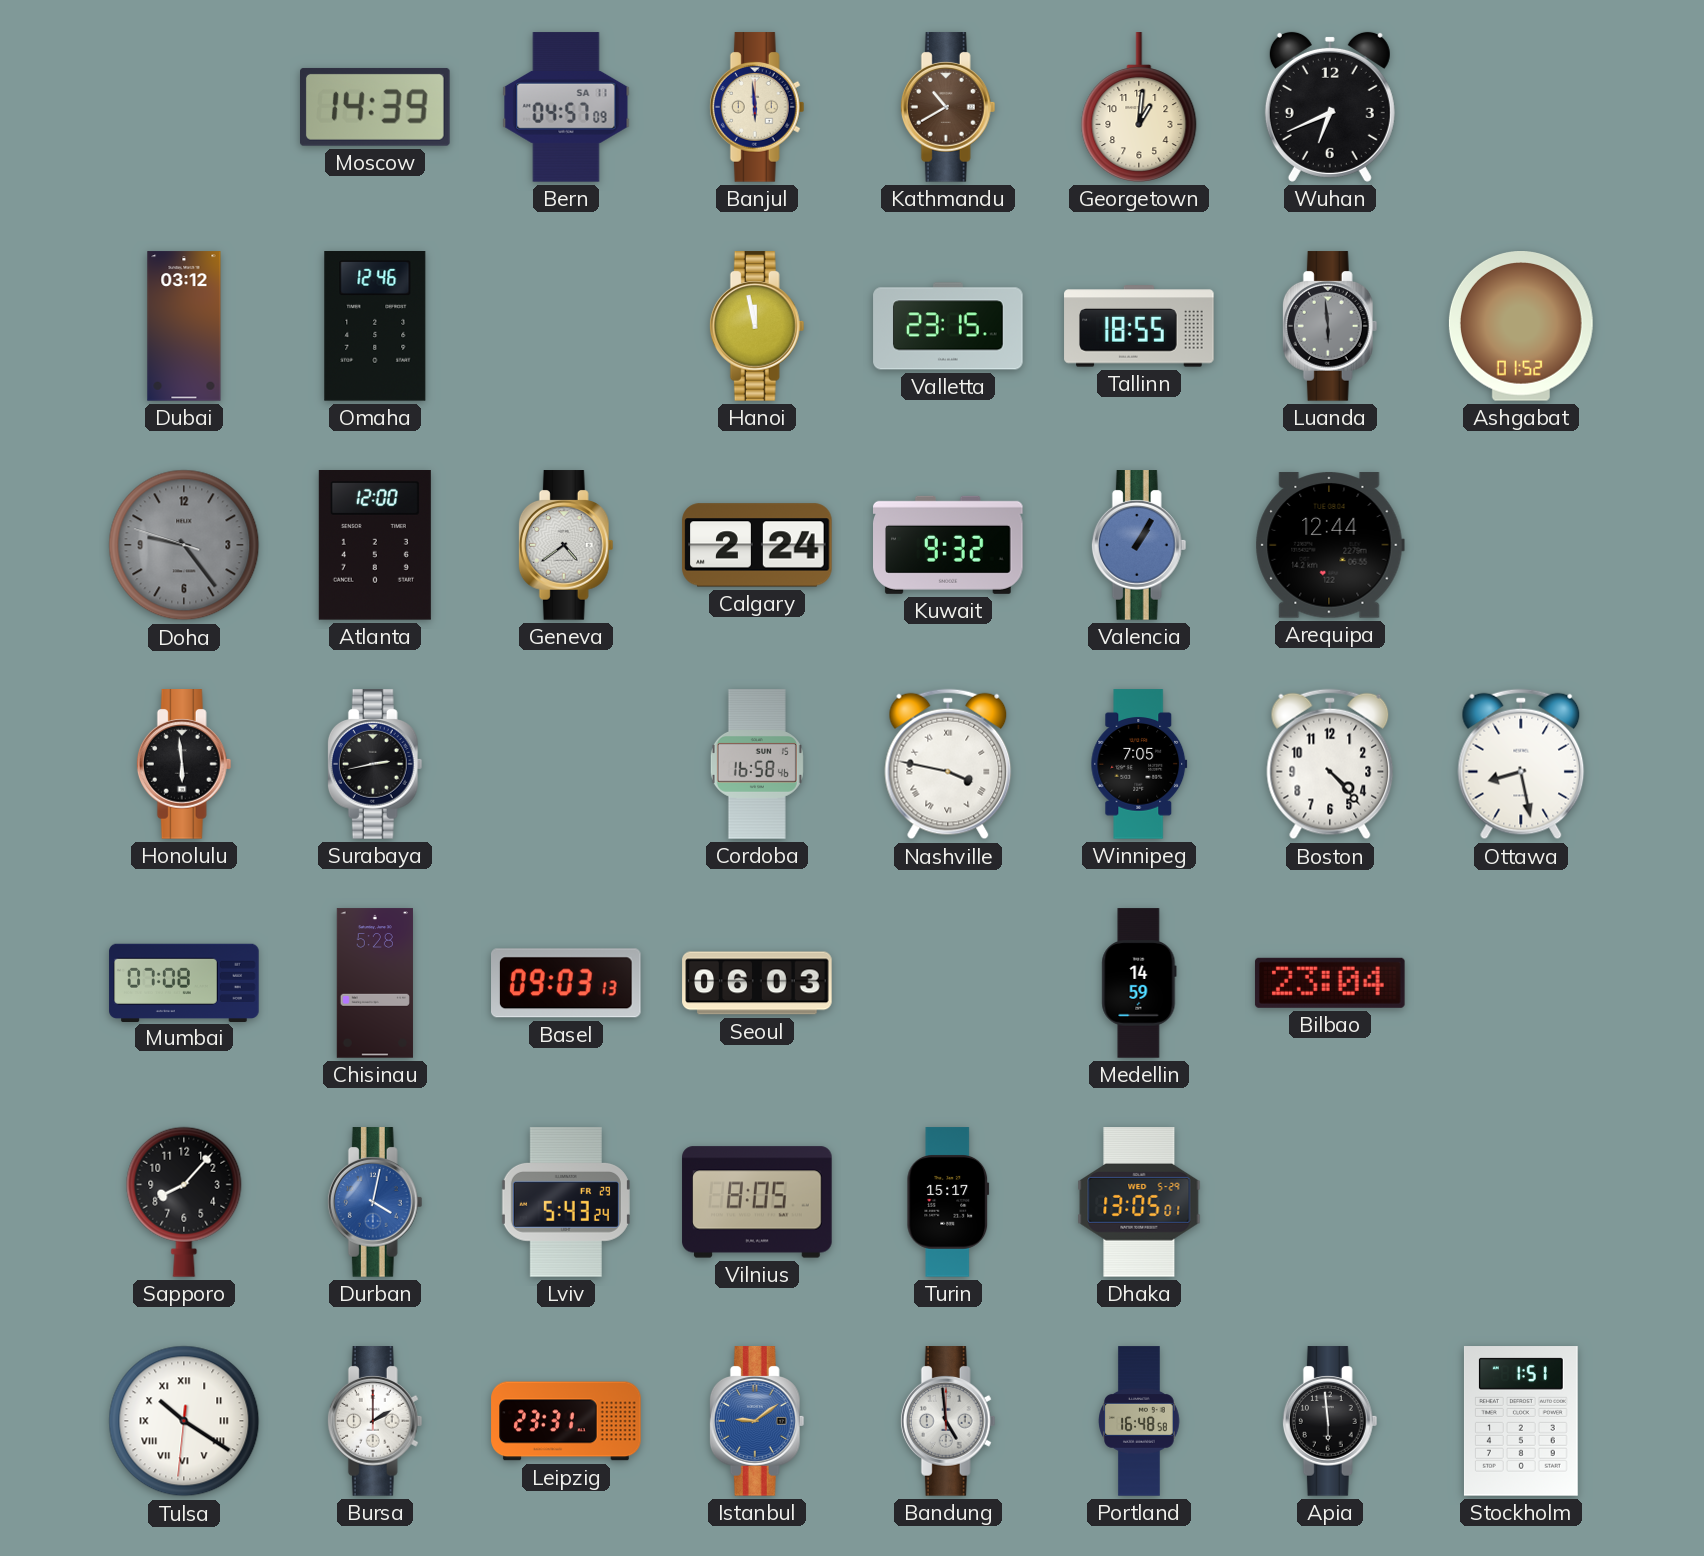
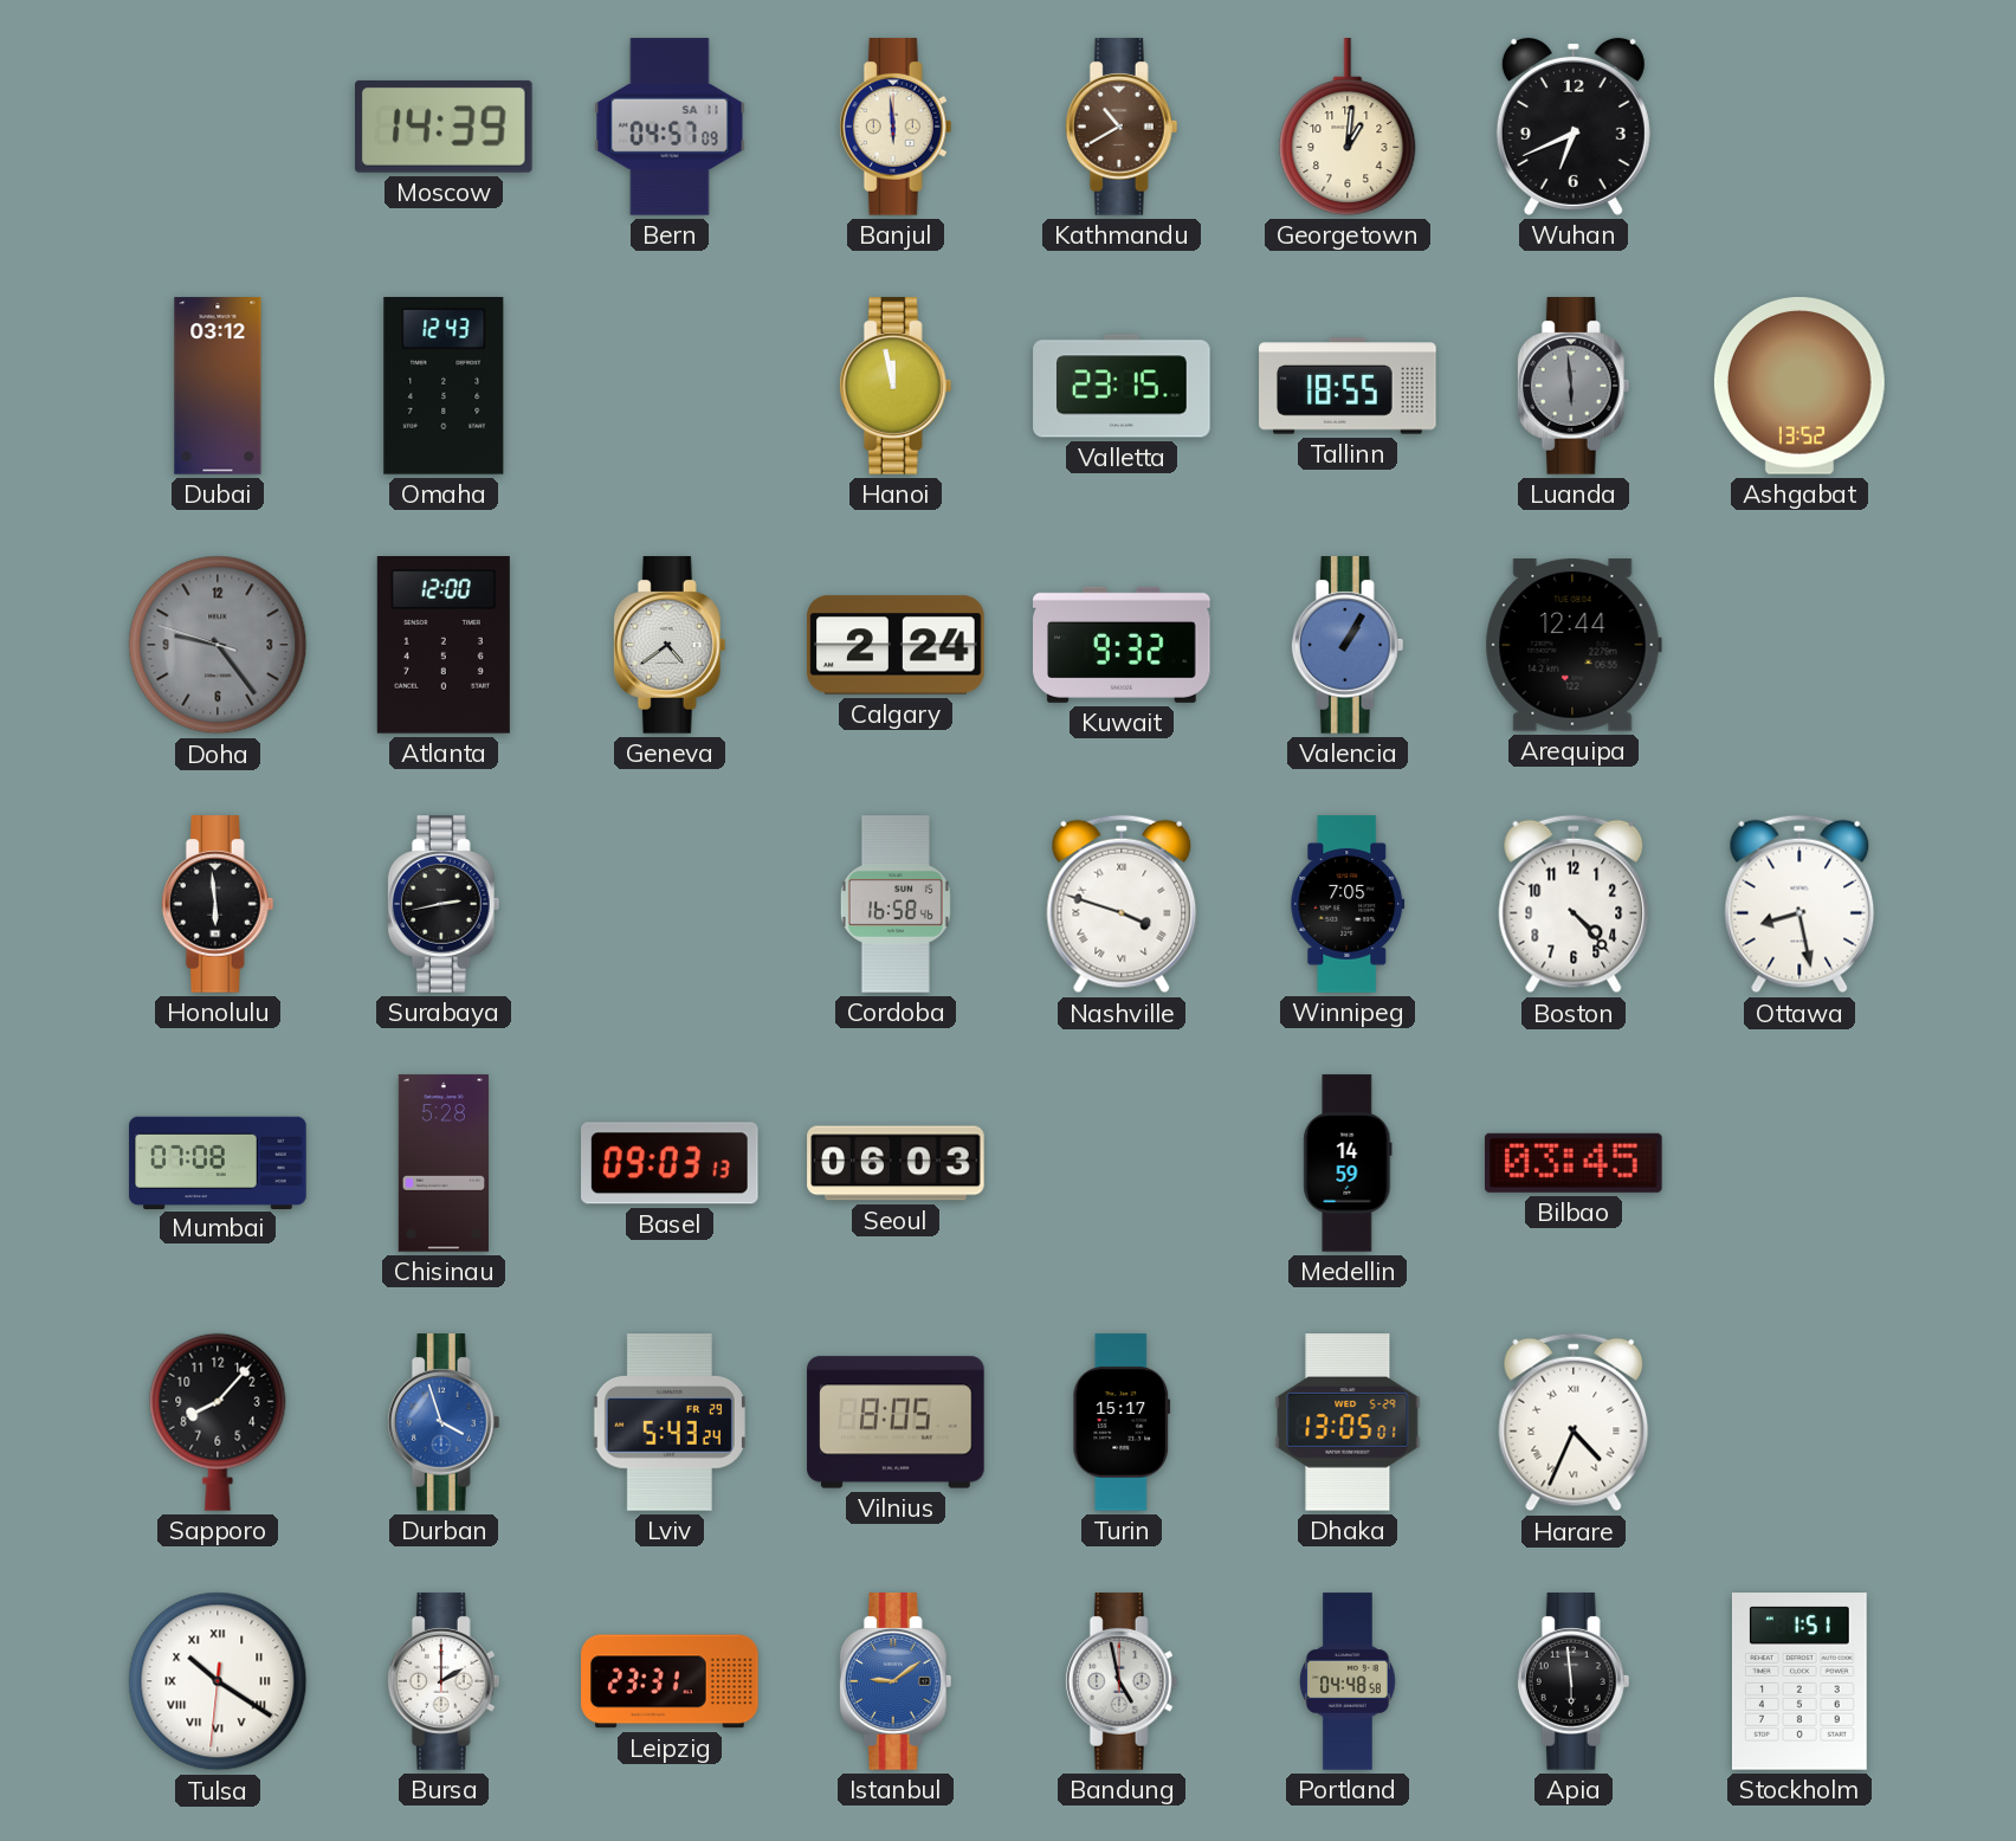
Omaha: 12:46 -> 12:43
Ashgabat: 01:52 -> 13:52
Nashville: 3:47 -> 3:48
Bilbao: 23:04 -> 03:45
Durban: 4:02 -> 3:57
Harare: none -> 4:34
Bandung: 4:59 -> 4:58
Portland: 16:48 -> 04:48
